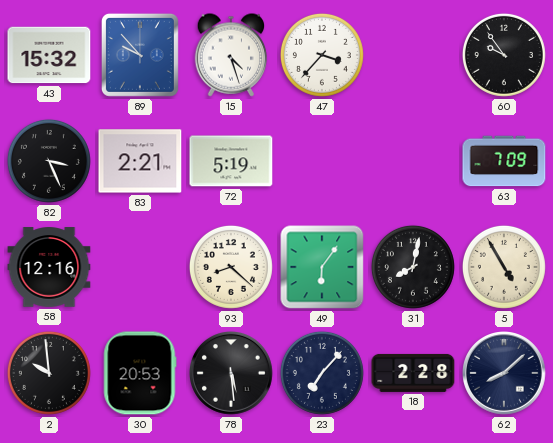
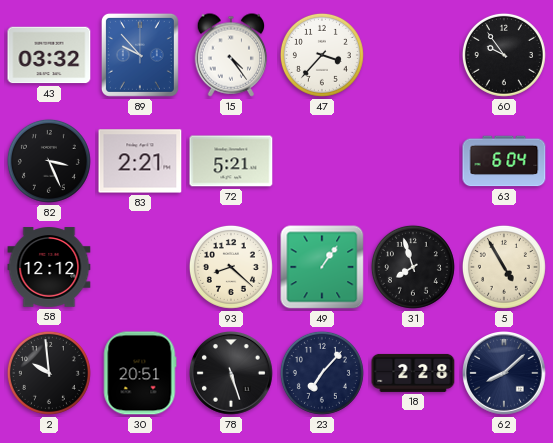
43: 15:32 -> 03:32
15: 4:27 -> 4:24
72: 5:19 -> 5:21
63: 7:09 -> 6:04
58: 12:16 -> 12:12
49: 6:06 -> 1:06
31: 8:02 -> 7:57
30: 20:53 -> 20:51
78: 5:29 -> 5:27
